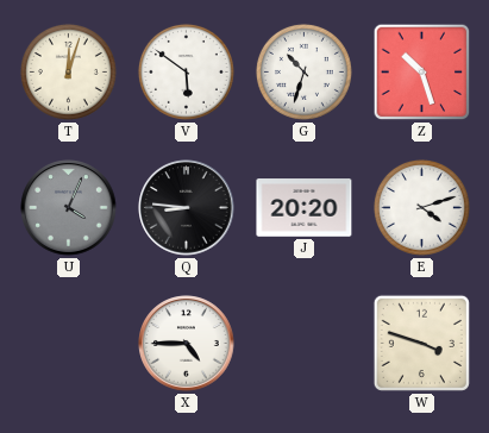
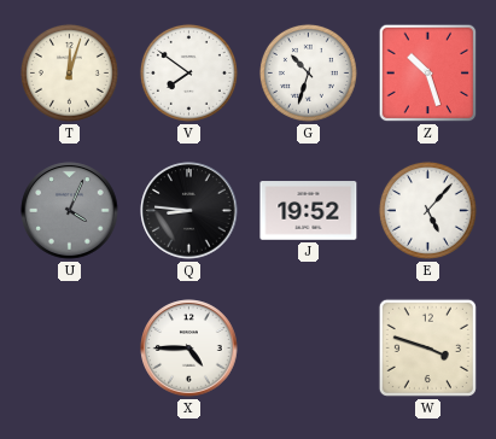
V: 5:51 -> 7:51
J: 20:20 -> 19:52
E: 4:12 -> 5:07
